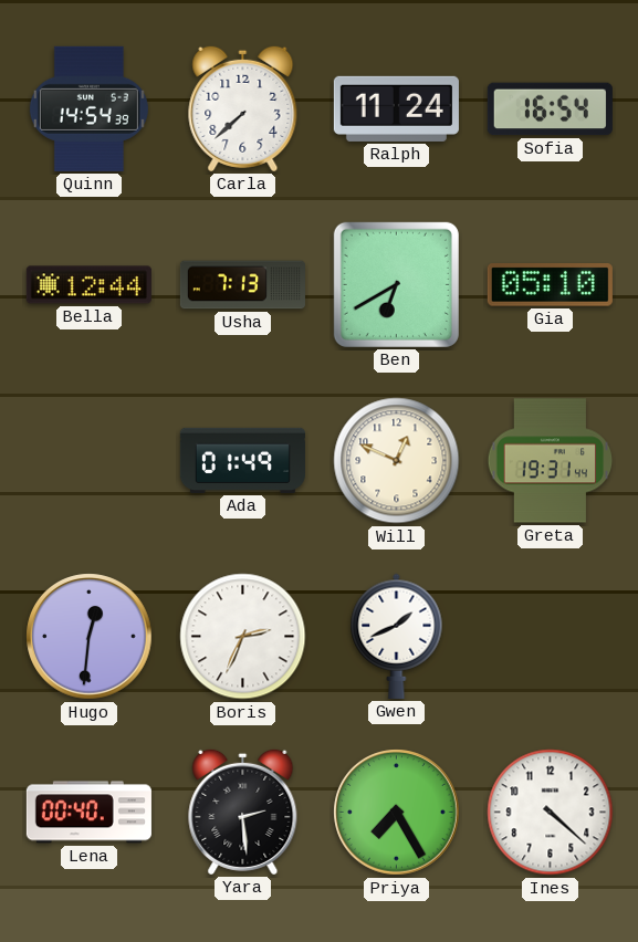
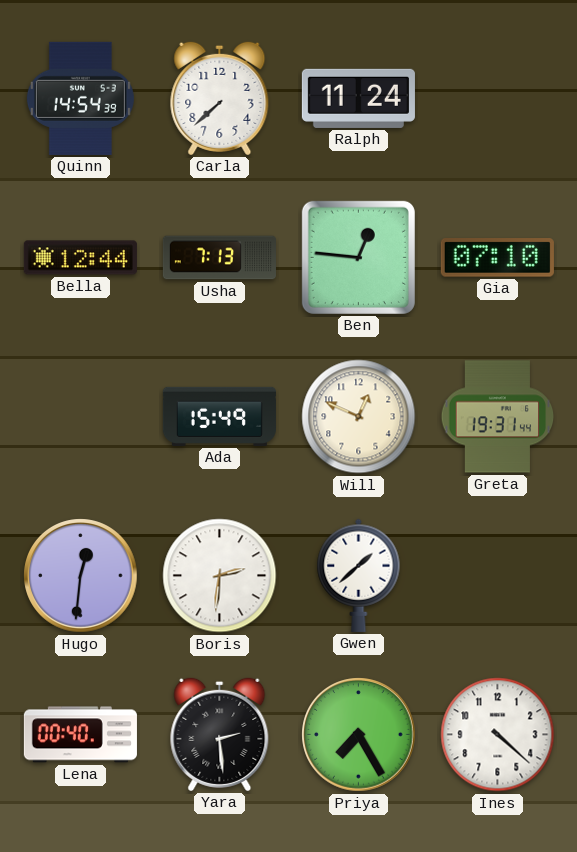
Sofia: 16:54 -> none
Ben: 6:40 -> 12:46
Gia: 05:10 -> 07:10
Ada: 01:49 -> 15:49
Boris: 2:34 -> 2:31
Gwen: 1:41 -> 1:38
